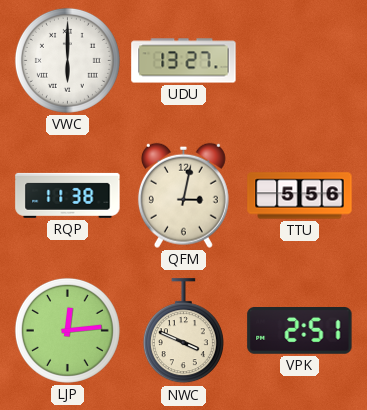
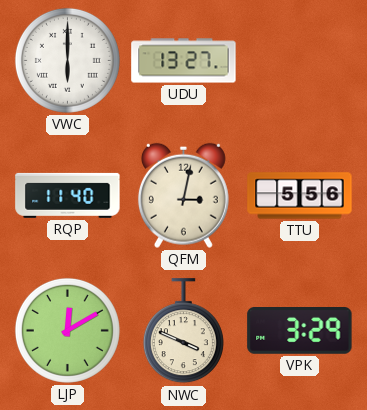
RQP: 11:38 -> 11:40
LJP: 12:14 -> 12:10
VPK: 2:51 -> 3:29
